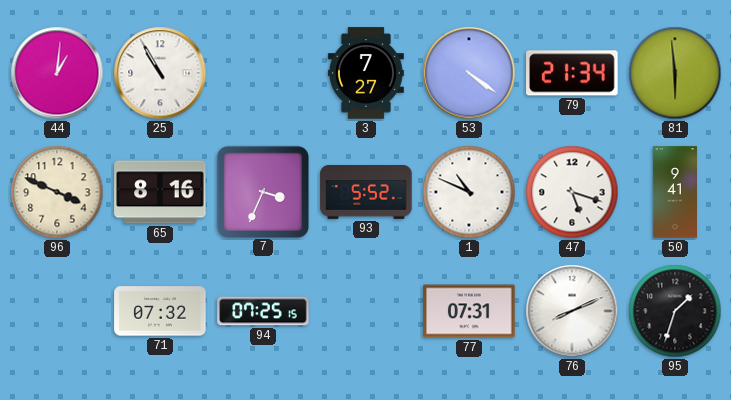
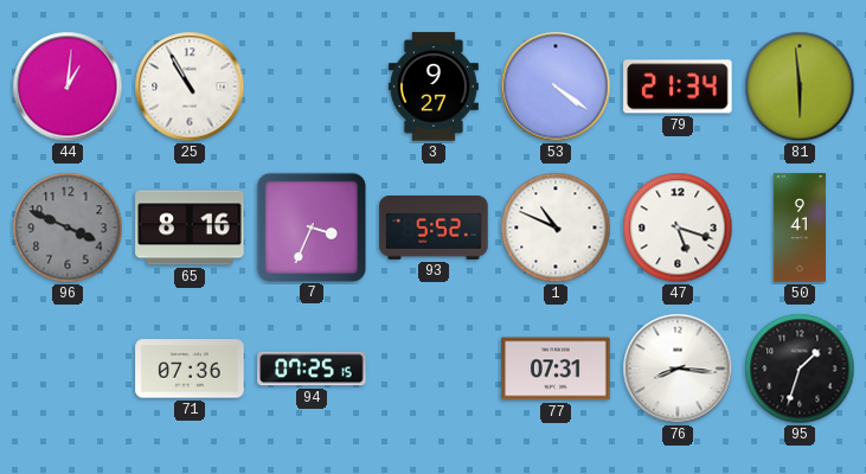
3: 7:27 -> 9:27
96 dial: cream -> grey
71: 07:32 -> 07:36
76: 8:11 -> 8:16
